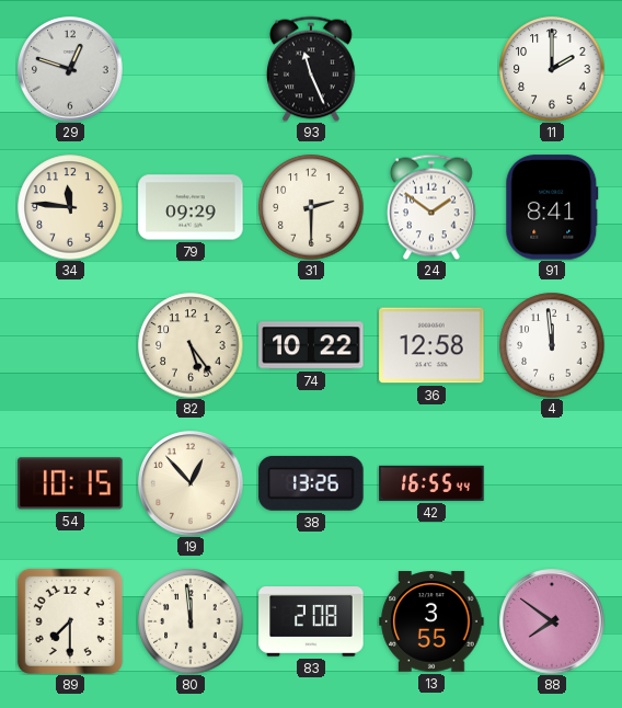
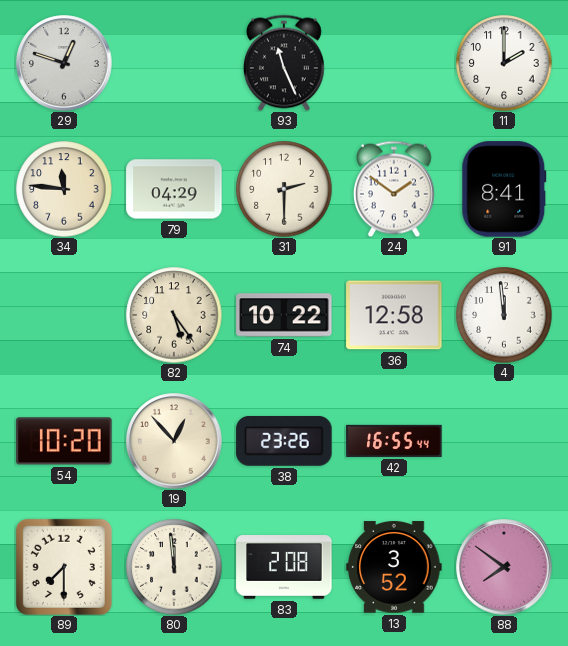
79: 09:29 -> 04:29
54: 10:15 -> 10:20
38: 13:26 -> 23:26
13: 3:55 -> 3:52
